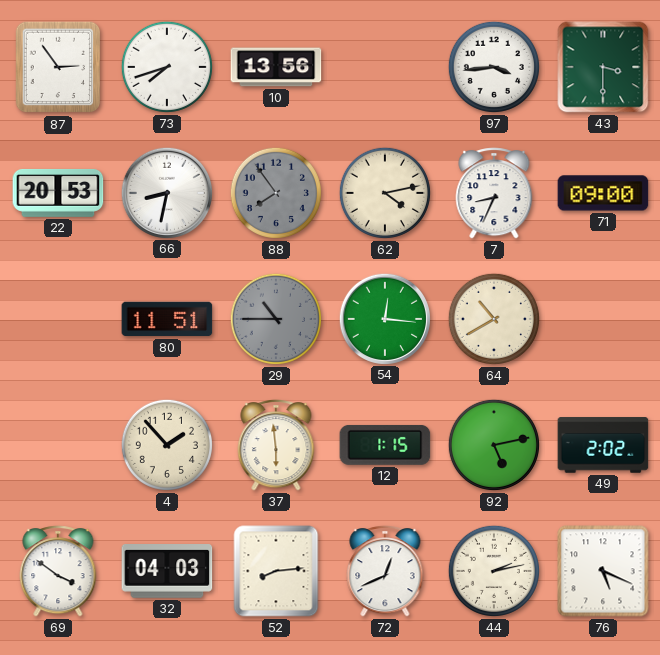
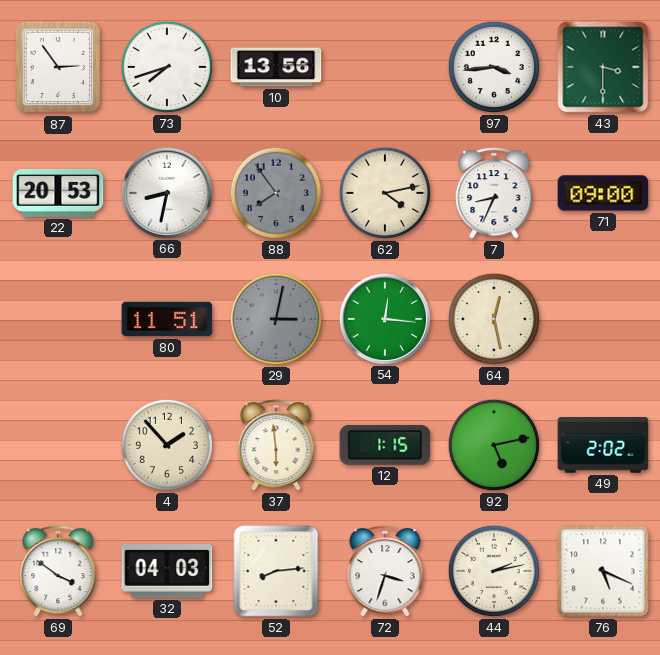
29: 10:45 -> 3:02
64: 10:40 -> 12:28
72: 12:41 -> 3:33
